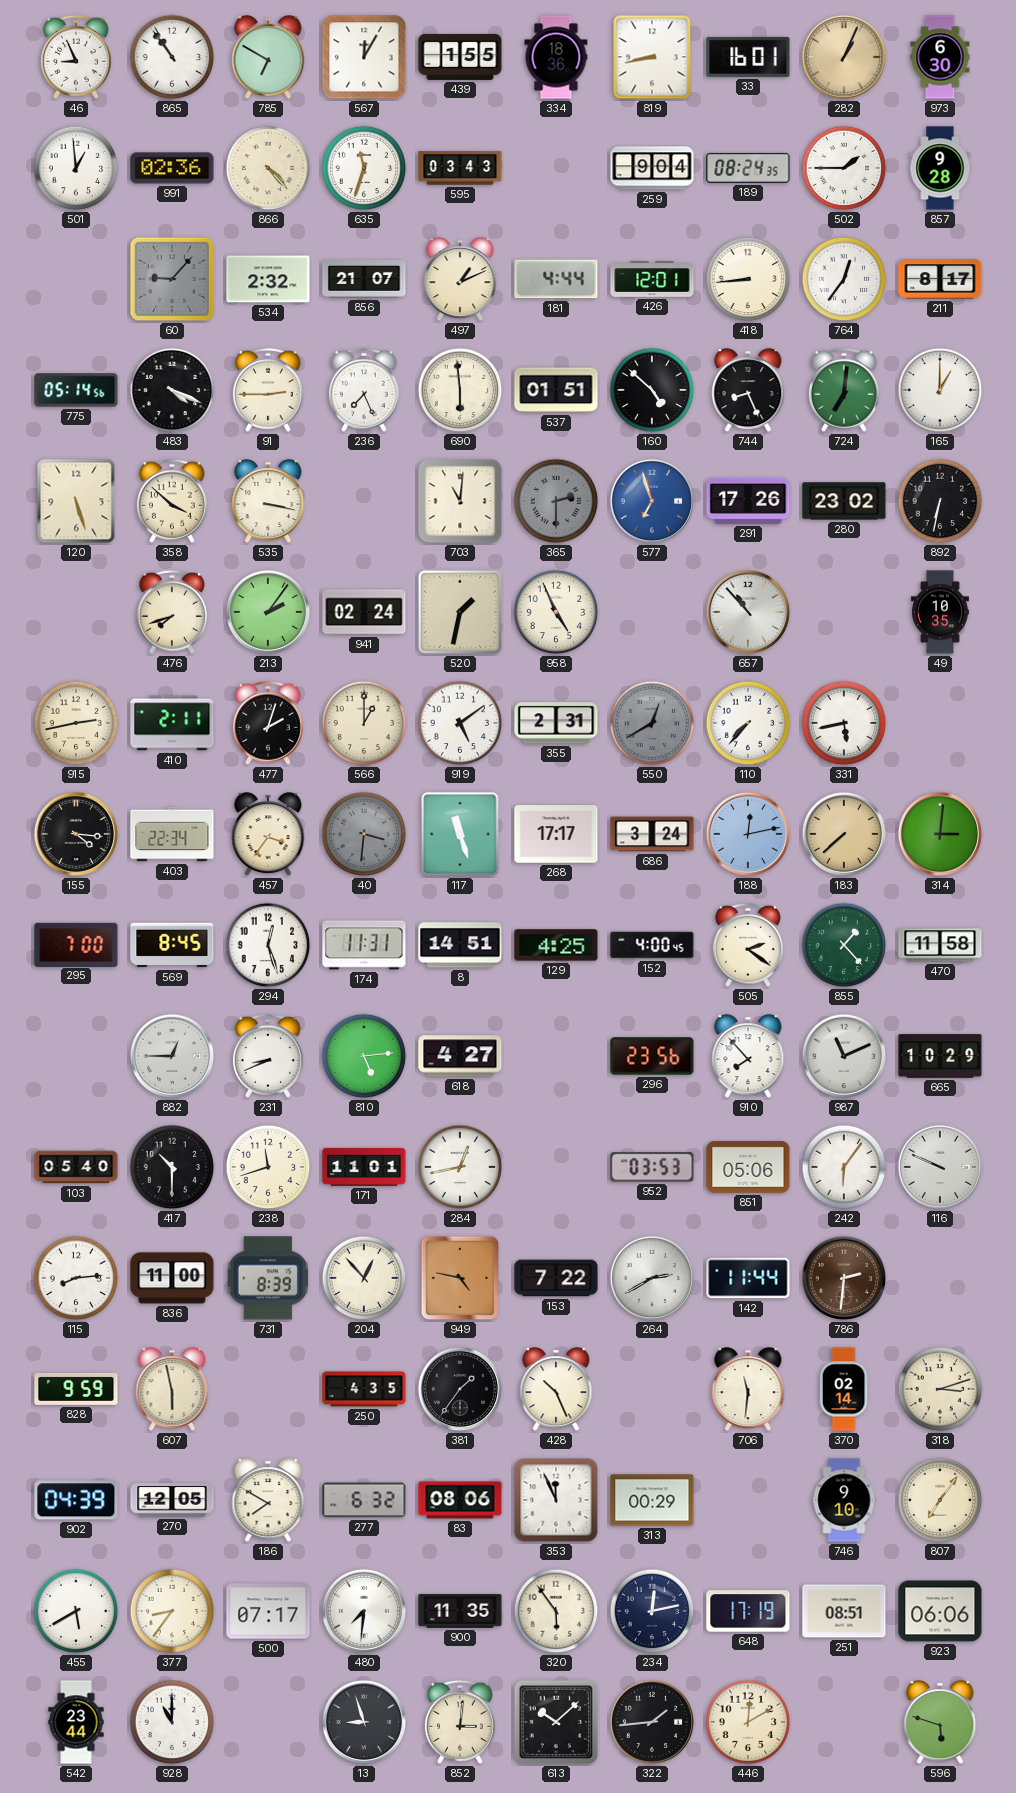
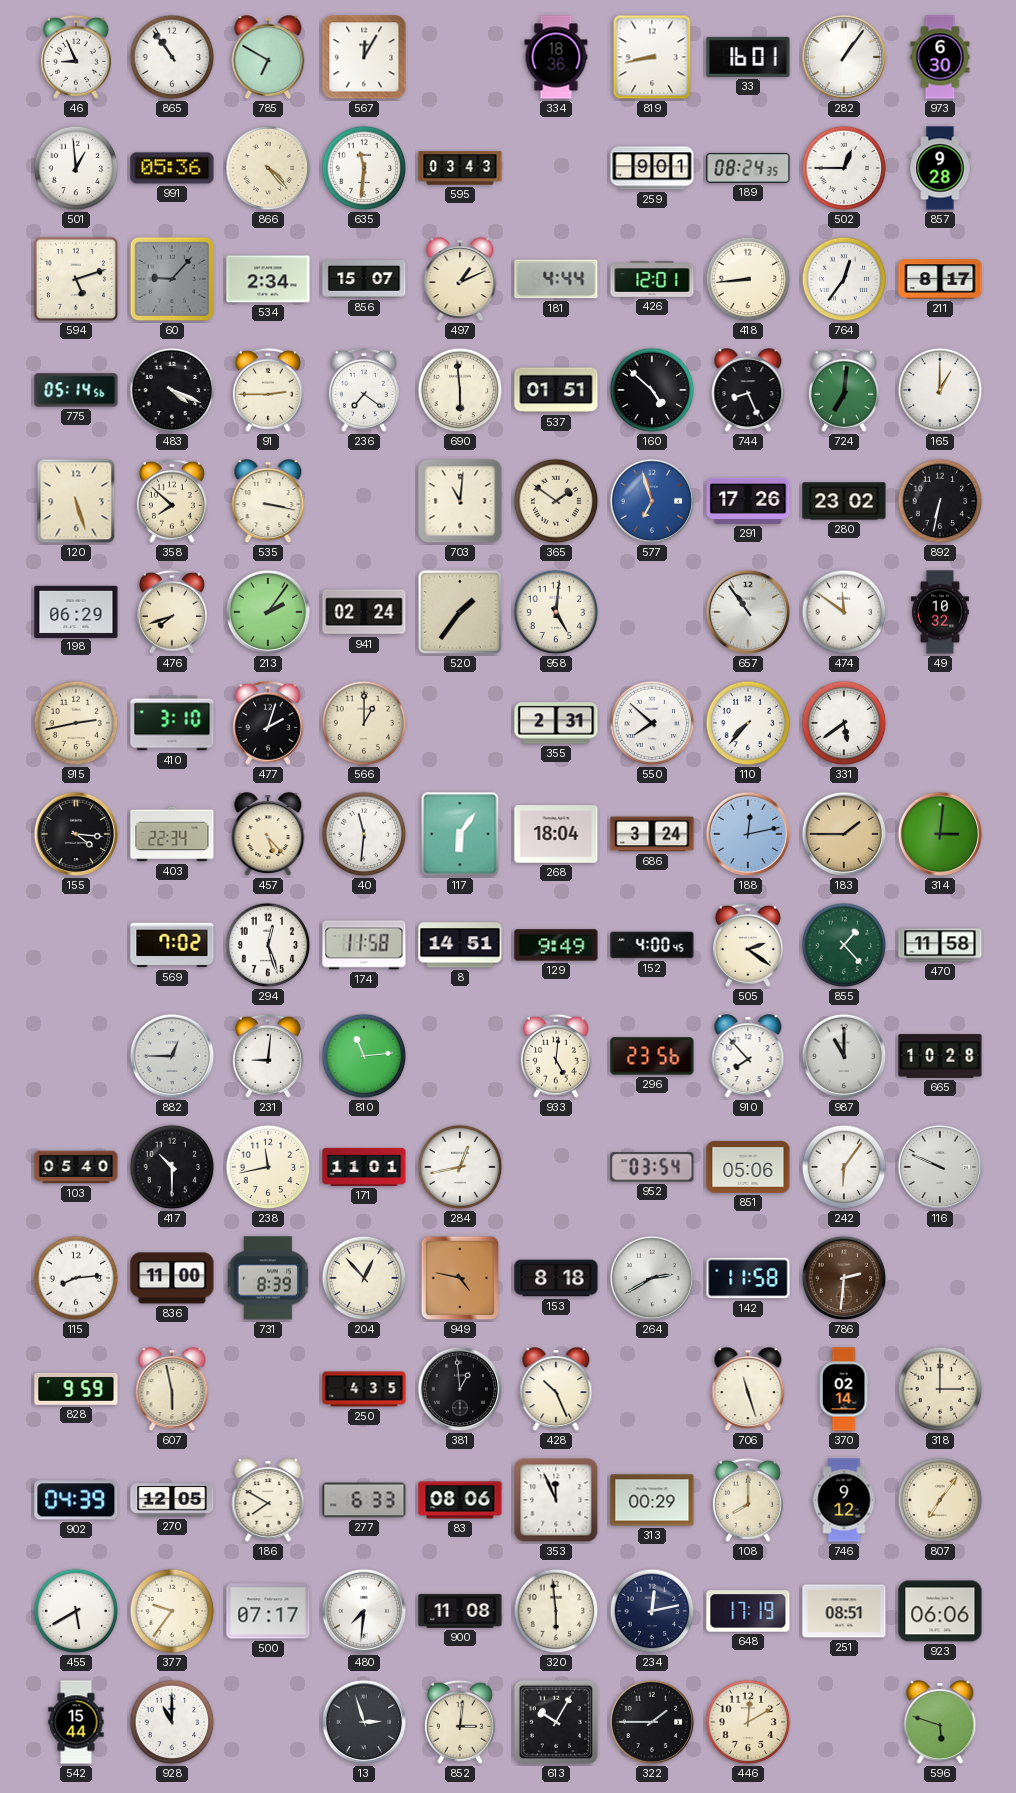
439: 1:55 -> none
282: 1:04 -> 1:06
282 dial: champagne -> white
991: 02:36 -> 05:36
635: 11:33 -> 11:31
259: 9:04 -> 9:01
502: 1:45 -> 12:45
594: none -> 5:12
534: 2:32 -> 2:34
856: 21:07 -> 15:07
236: 7:26 -> 7:21
358: 3:52 -> 7:52
365: 2:30 -> 1:51
365 dial: grey -> cream
198: none -> 06:29
520: 1:32 -> 1:36
958: 4:56 -> 5:01
657: 10:53 -> 10:54
474: none -> 11:51
49: 10:35 -> 10:32
410: 2:11 -> 3:10
919: 5:09 -> none
550: 12:40 -> 7:52
550 dial: grey -> white
331: 5:43 -> 5:39
457: 3:36 -> 5:23
40: 3:31 -> 11:31
40 dial: grey -> white
117: 11:27 -> 6:06
268: 17:17 -> 18:04
183: 7:38 -> 1:45
295: 7:00 -> none
569: 8:45 -> 7:02
174: 11:31 -> 11:58
129: 4:25 -> 9:49
231: 8:41 -> 9:01
810: 5:14 -> 11:14
618: 4:27 -> none
933: none -> 5:01
987: 11:11 -> 11:00
665: 10:29 -> 10:28
238: 11:42 -> 11:43
952: 03:53 -> 03:54
153: 7:22 -> 8:18
142: 11:44 -> 11:58
381: 1:36 -> 12:59
706: 11:31 -> 11:27
318: 3:12 -> 3:00
277: 6:32 -> 6:33
108: none -> 8:00
746: 9:10 -> 9:12
377: 8:36 -> 9:36
900: 11:35 -> 11:08
320: 5:54 -> 5:59
542: 23:44 -> 15:44
13: 8:57 -> 2:57
613: 10:08 -> 10:05
322: 1:44 -> 1:45
